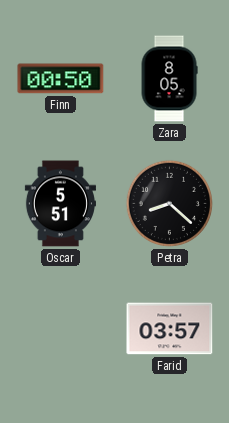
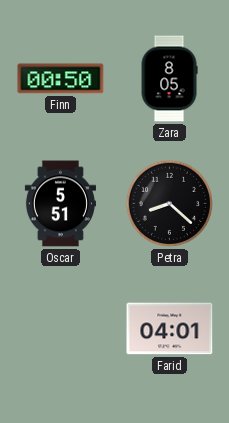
Farid: 03:57 -> 04:01
